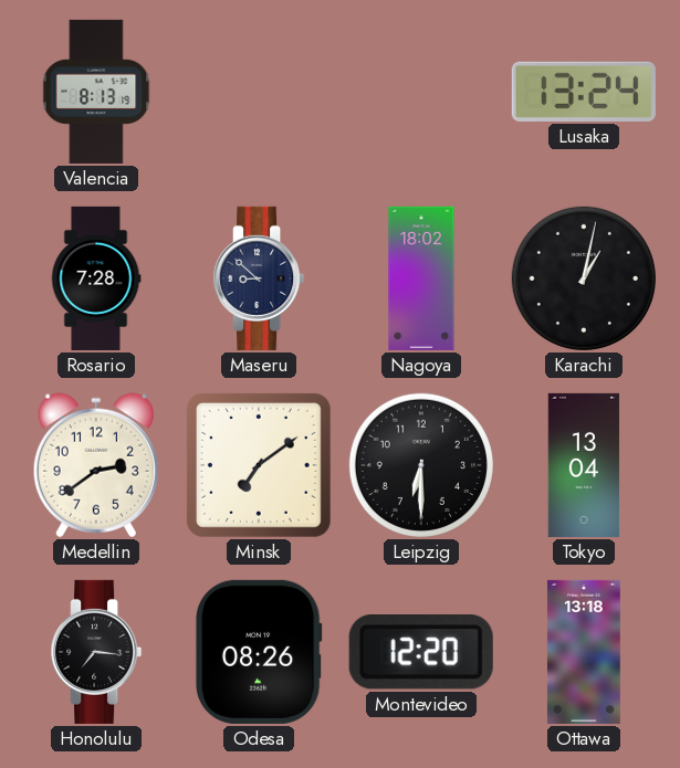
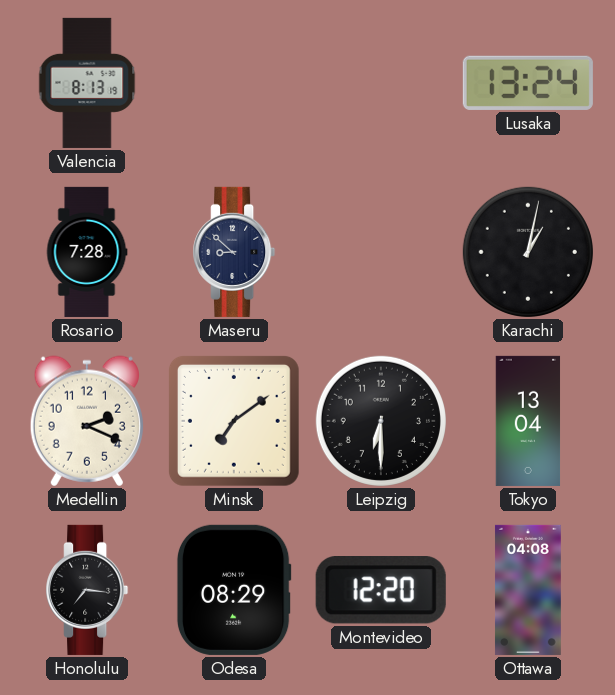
Nagoya: 18:02 -> none
Medellin: 2:39 -> 2:19
Odesa: 08:26 -> 08:29
Ottawa: 13:18 -> 04:08
